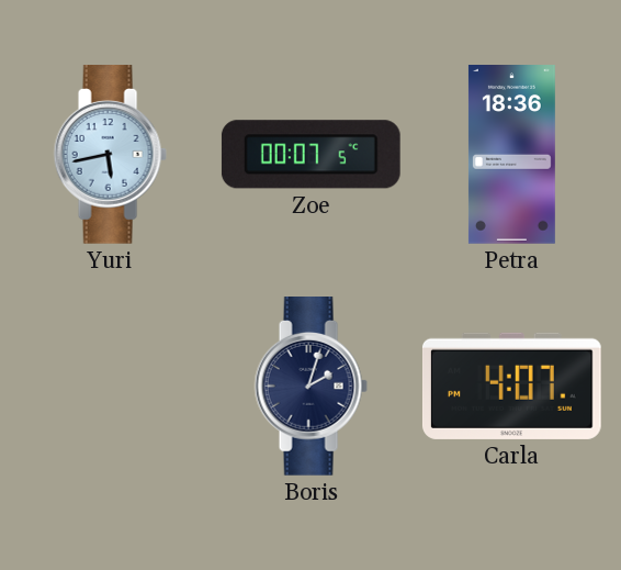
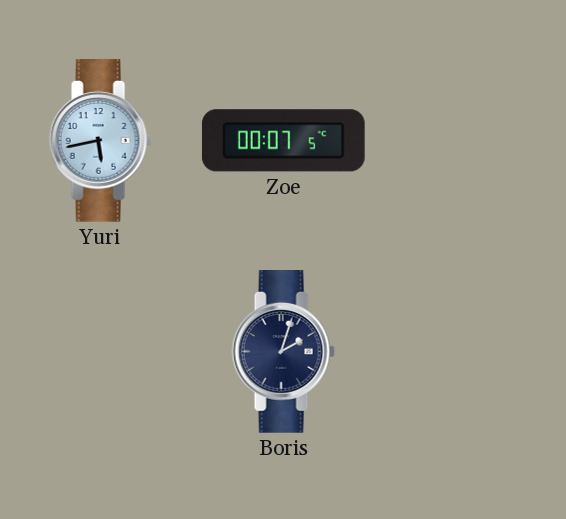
Petra: 18:36 -> none
Carla: 4:07 -> none
